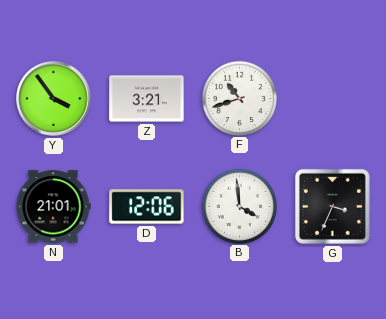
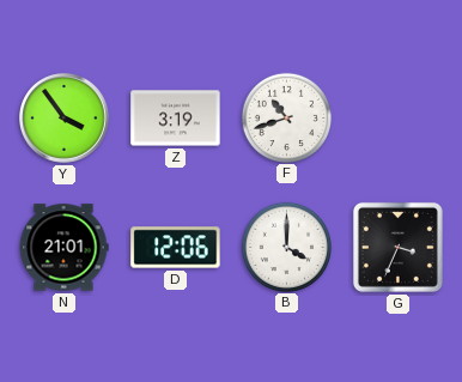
Z: 3:21 -> 3:19
B: 3:59 -> 4:00
